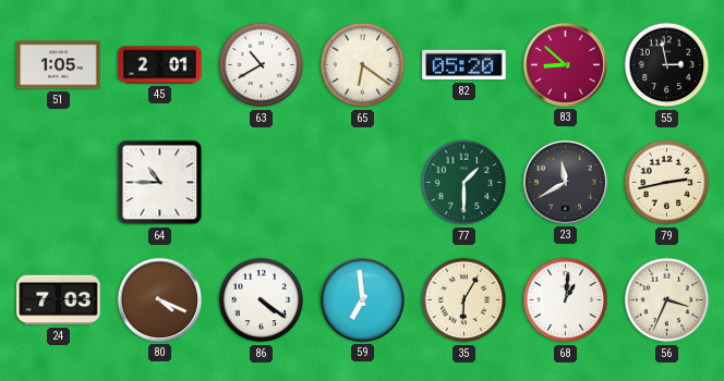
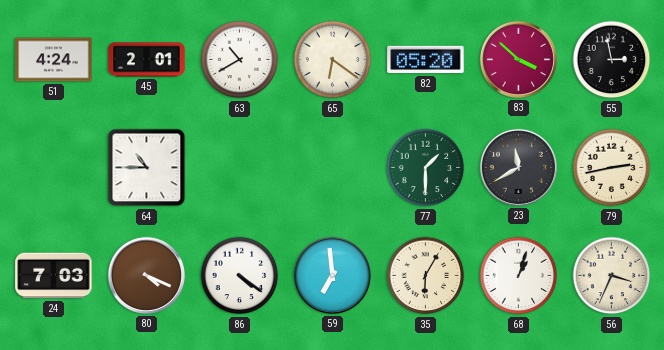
51: 1:05 -> 4:24
83: 8:52 -> 3:52
68: 1:01 -> 1:03
